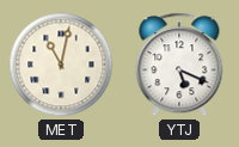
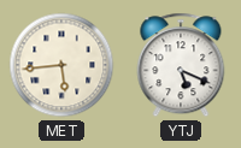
MET: 11:02 -> 5:44
